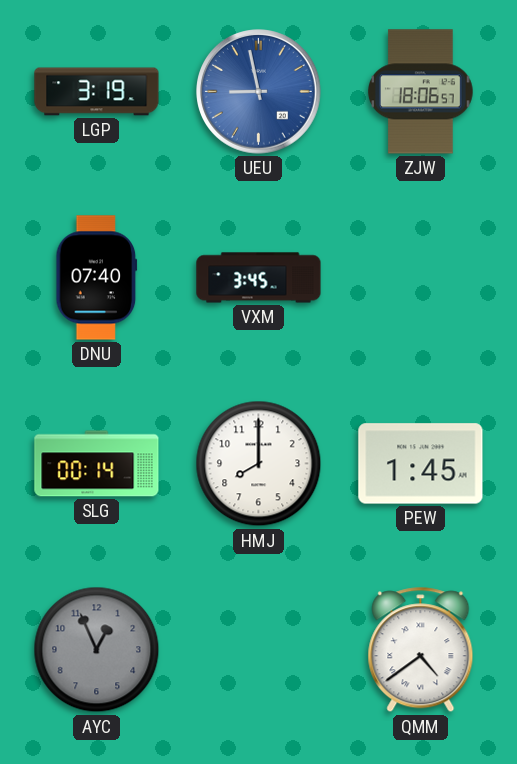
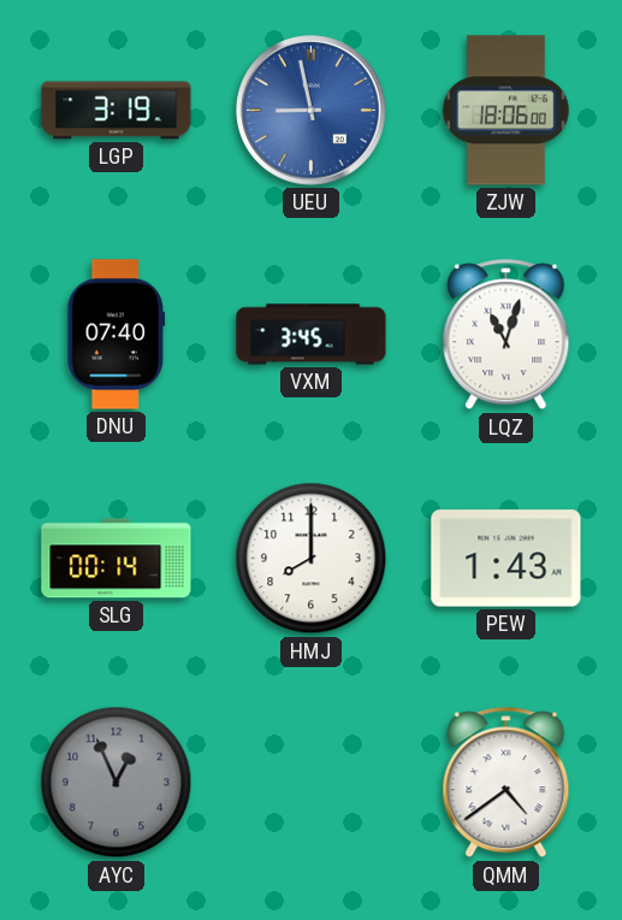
ZJW: 18:06:57 -> 18:06:00
LQZ: none -> 11:03
PEW: 1:45 -> 1:43
